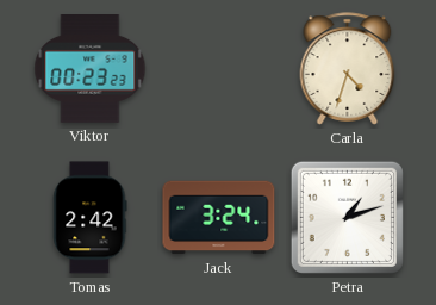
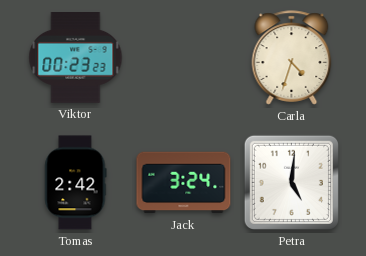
Petra: 1:12 -> 5:01
